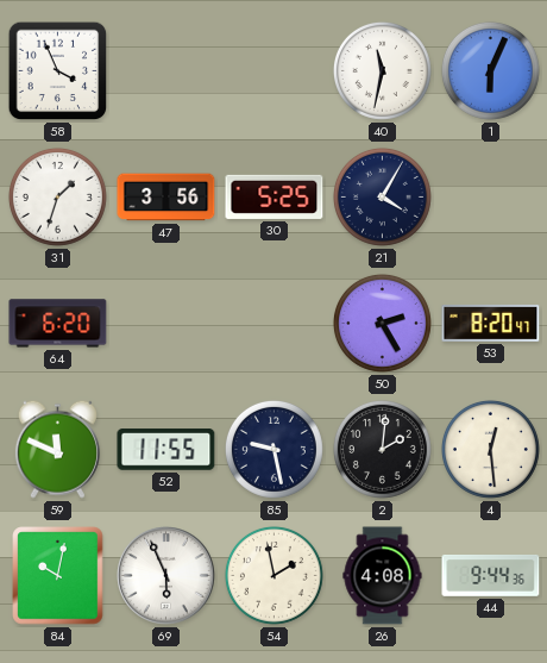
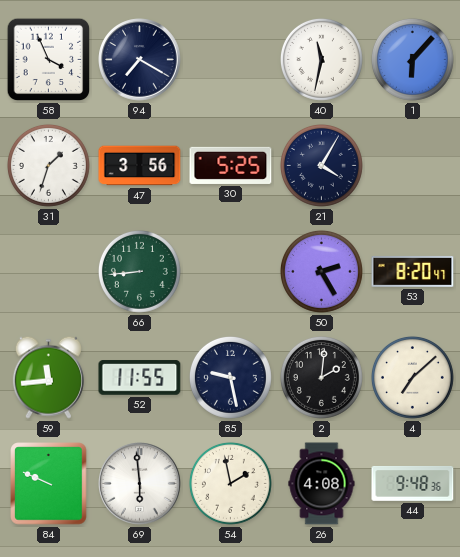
94: none -> 7:20
1: 6:04 -> 6:07
64: 6:20 -> none
66: none -> 8:44
59: 11:49 -> 11:44
4: 12:29 -> 7:08
84: 10:02 -> 9:49
69: 5:56 -> 5:59
44: 9:44 -> 9:48
